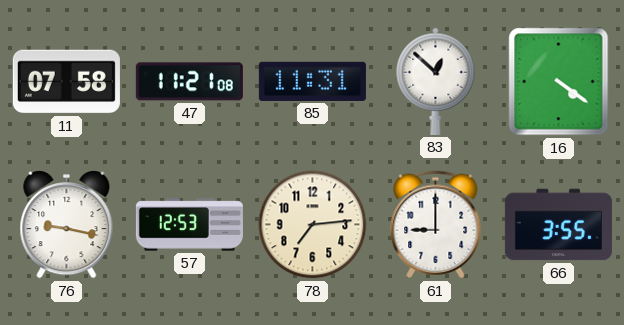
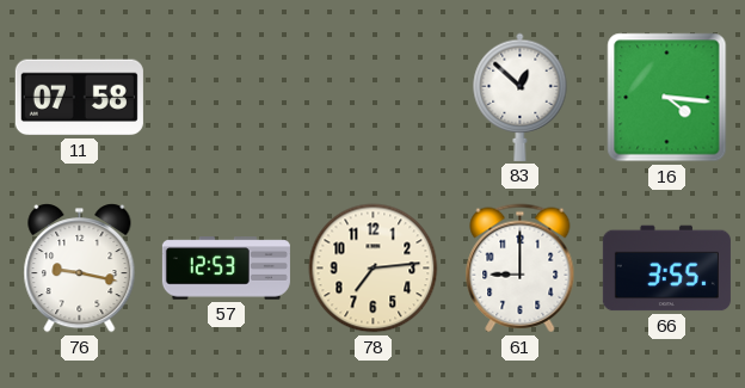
47: 11:21 -> none
85: 11:31 -> none
16: 4:21 -> 4:16
